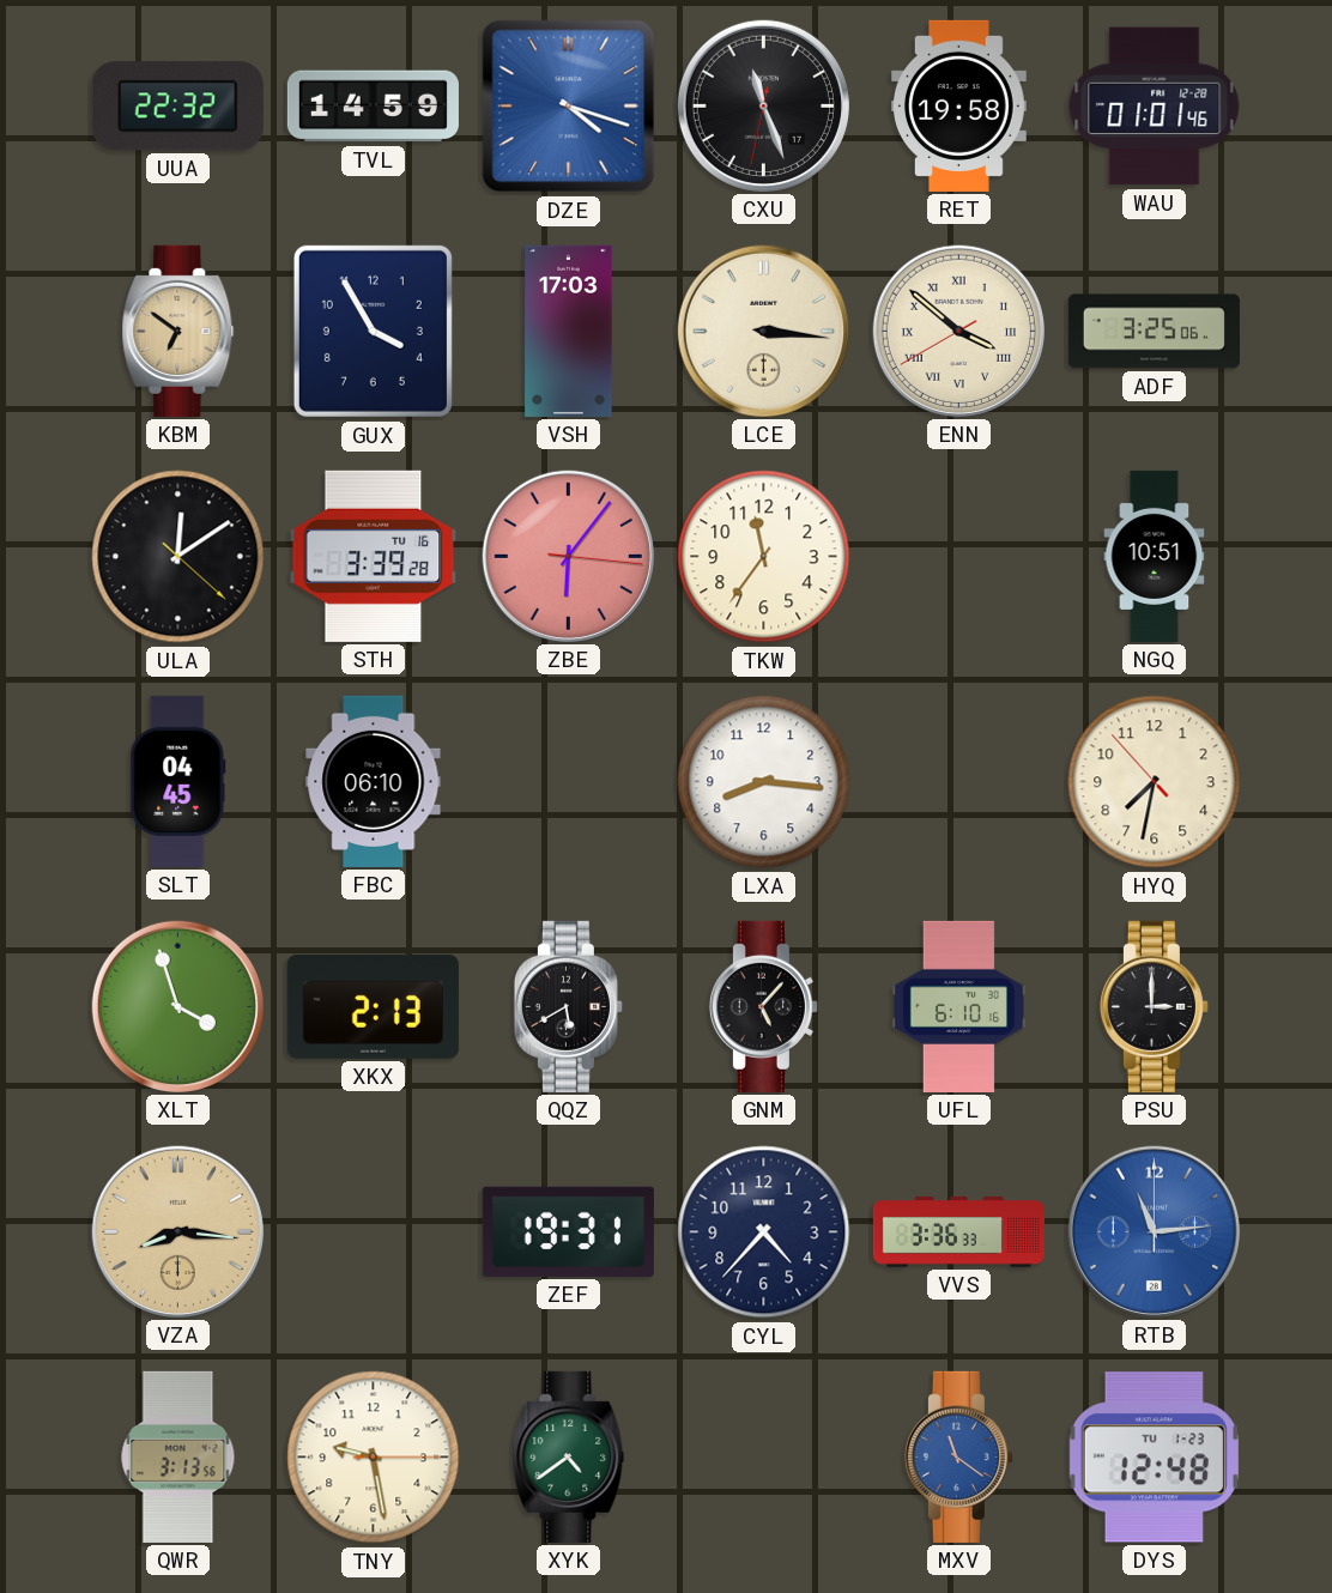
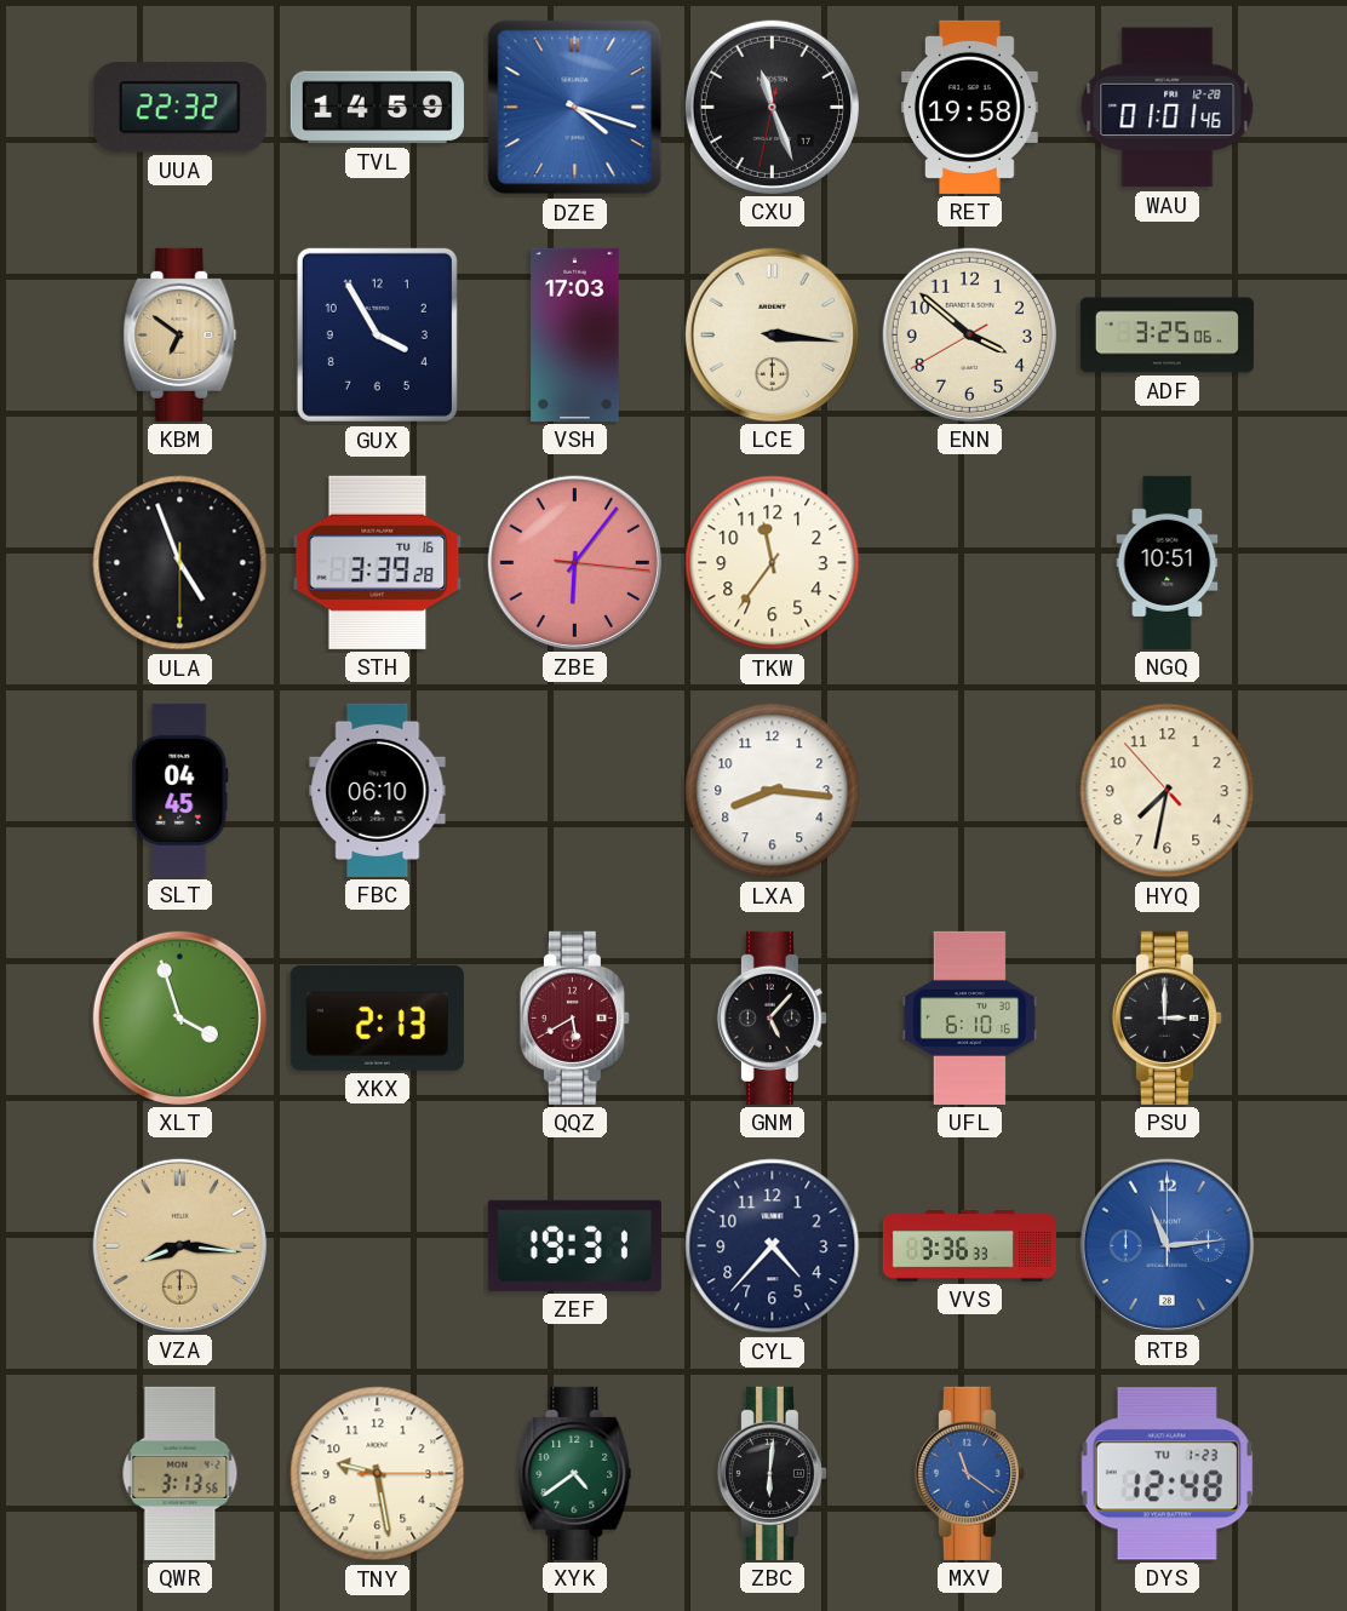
ENN numerals: Roman -> Arabic
ULA: 12:09 -> 4:56
QQZ dial: black -> burgundy
ZBC: none -> 6:01
